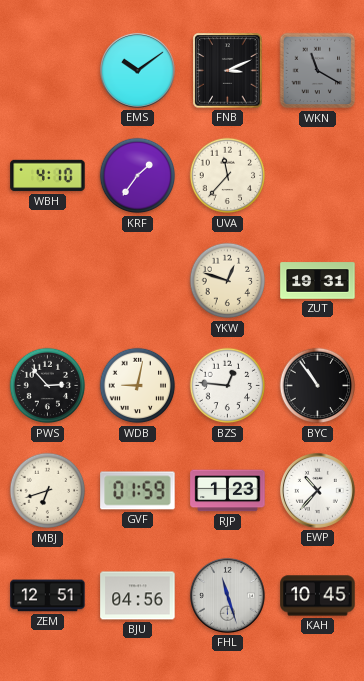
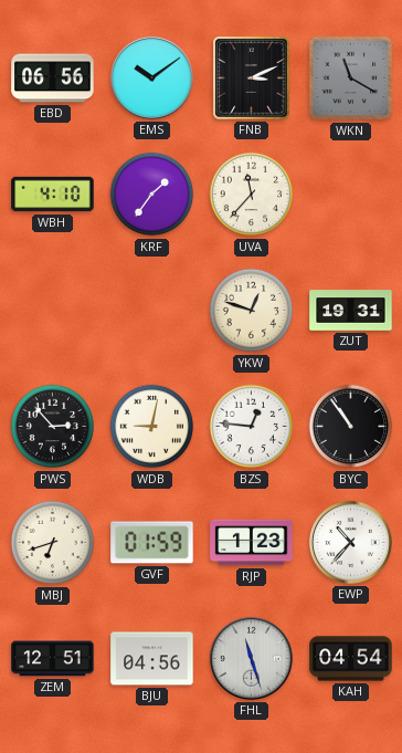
EBD: none -> 06:56
KAH: 10:45 -> 04:54
